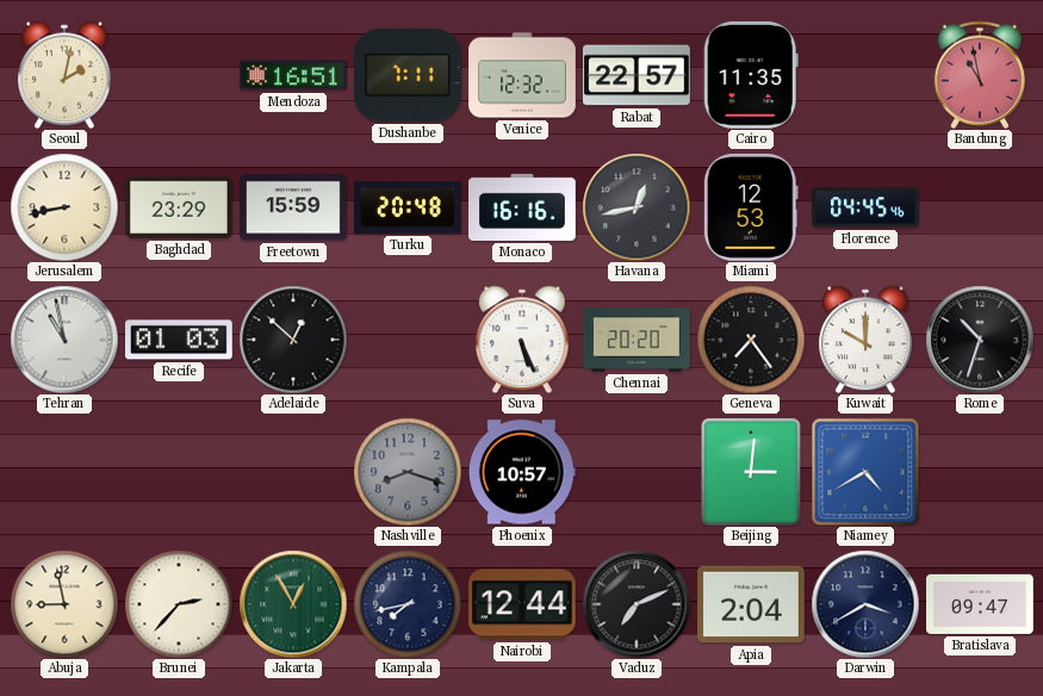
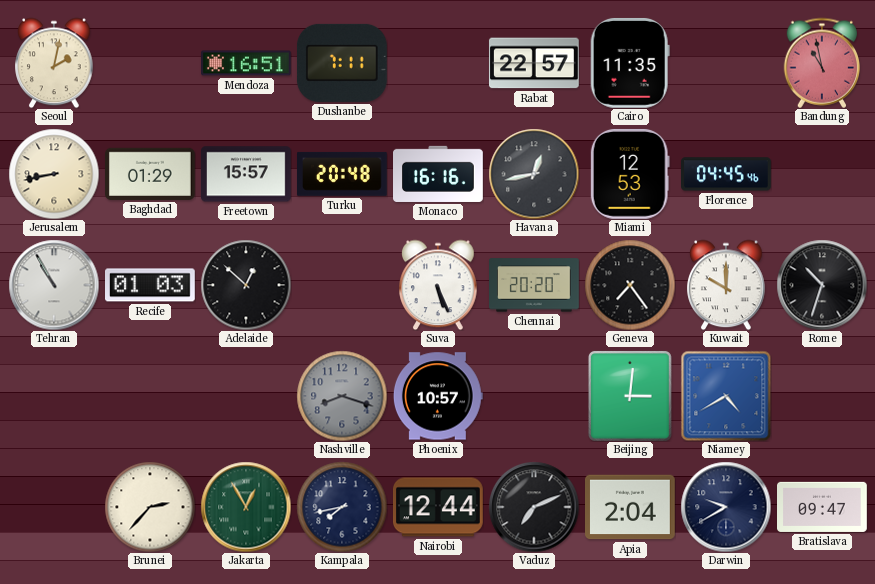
Venice: 12:32 -> none
Baghdad: 23:29 -> 01:29
Freetown: 15:59 -> 15:57
Tehran: 10:58 -> 10:55
Abuja: 8:58 -> none
Darwin: 3:40 -> 9:40
